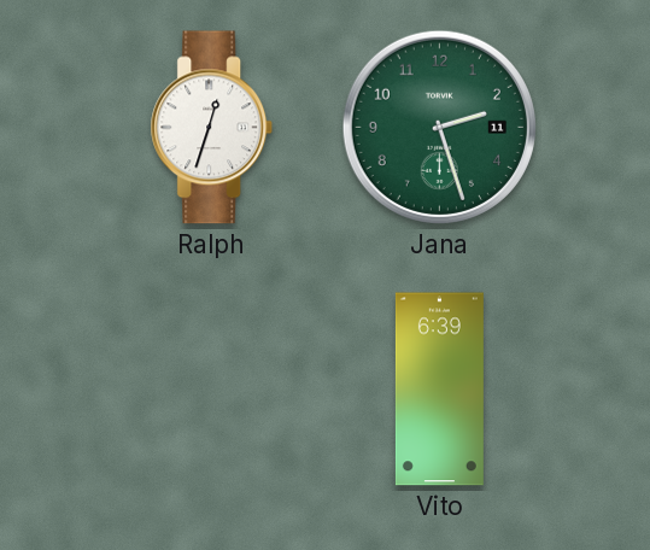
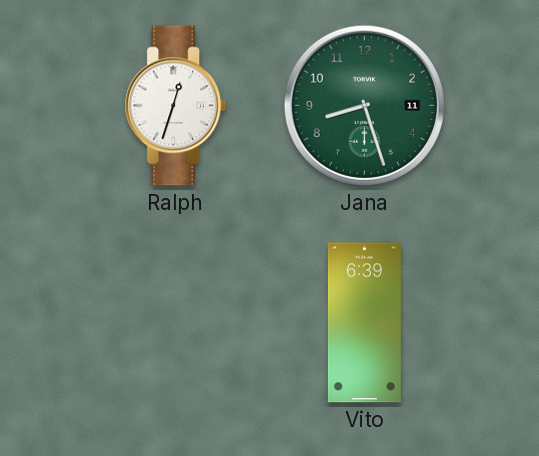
Jana: 2:27 -> 8:27
